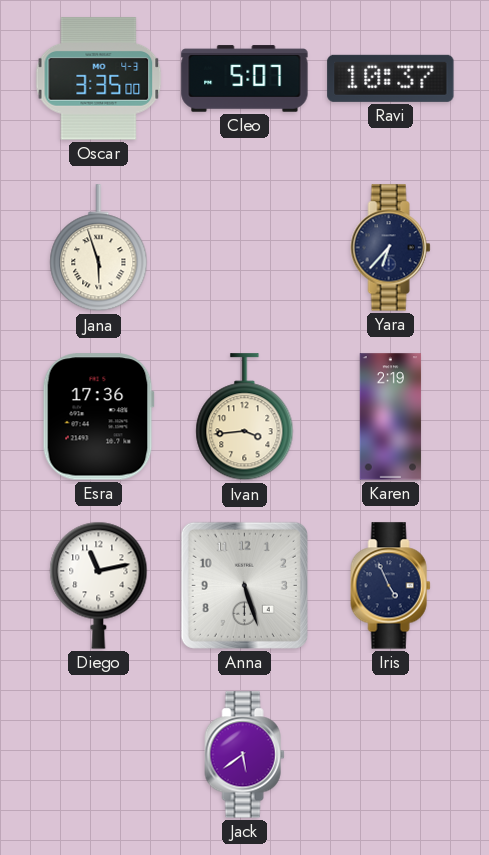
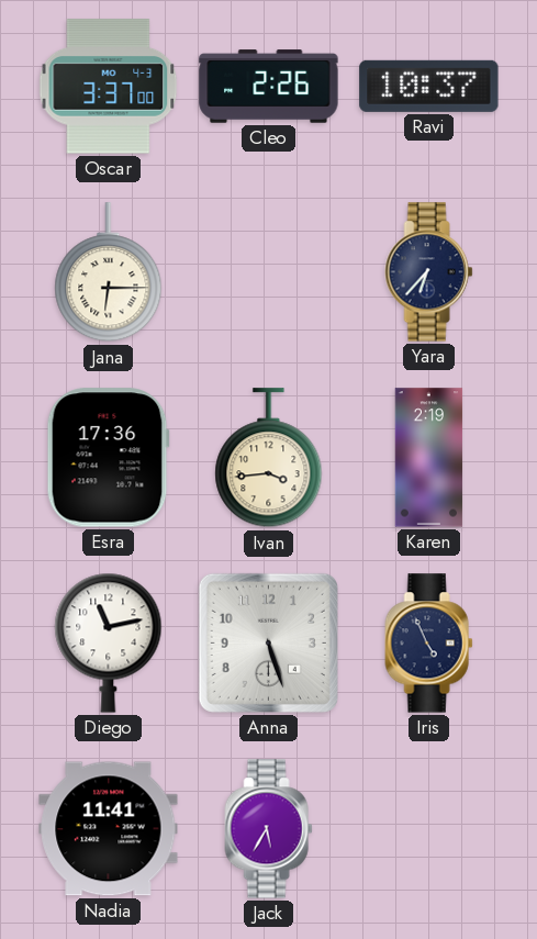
Oscar: 3:35 -> 3:37
Cleo: 5:07 -> 2:26
Jana: 5:57 -> 6:15
Nadia: none -> 11:41
Jack: 5:39 -> 5:35
